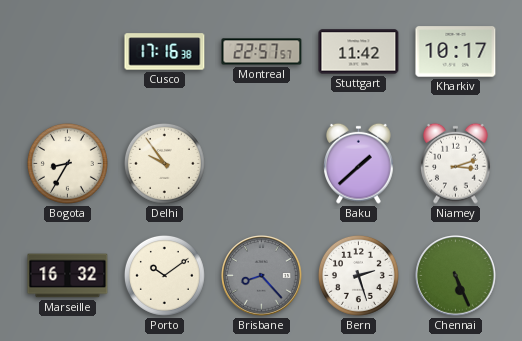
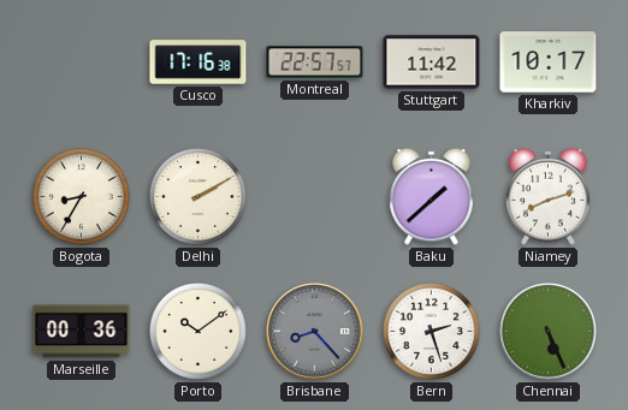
Delhi: 9:54 -> 2:10
Niamey: 3:12 -> 8:12
Marseille: 16:32 -> 00:36
